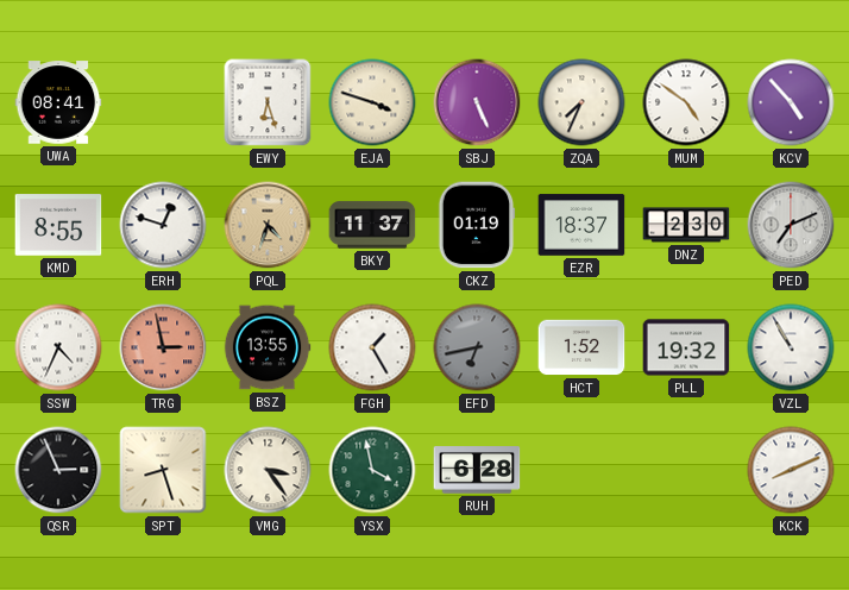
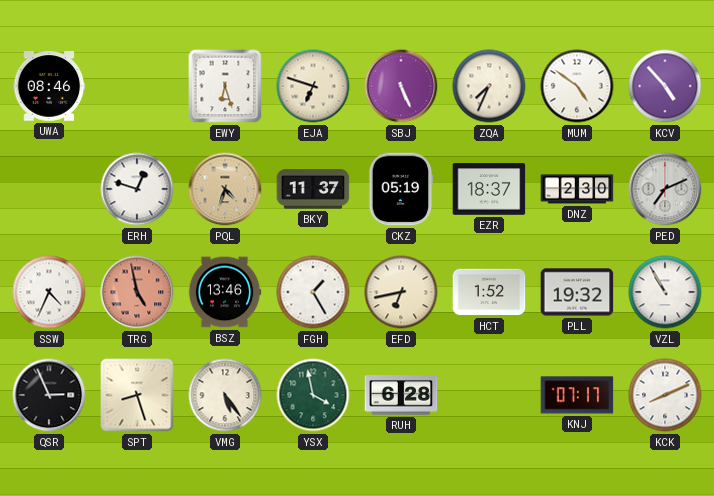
UWA: 08:41 -> 08:46
EJA: 3:48 -> 6:48
KMD: 8:55 -> none
CKZ: 01:19 -> 05:19
TRG: 2:58 -> 4:58
BSZ: 13:55 -> 13:46
EFD dial: grey -> cream
VMG: 3:24 -> 5:24
KNJ: none -> 07:17
